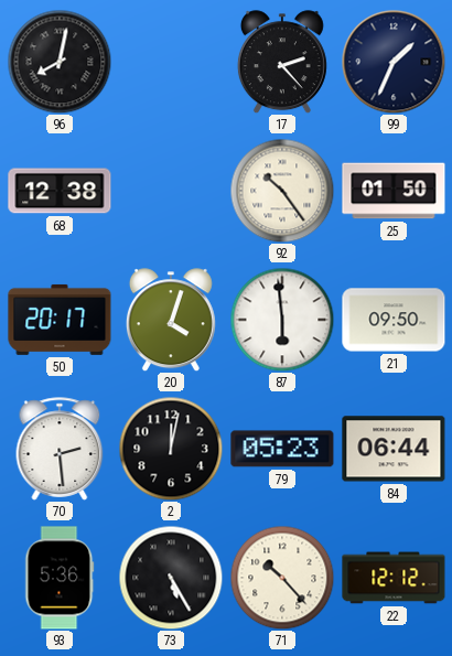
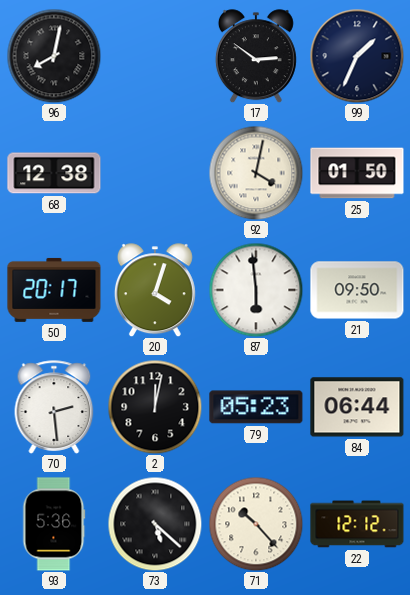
17: 2:23 -> 2:51
92: 10:24 -> 4:02
73: 5:25 -> 5:22
